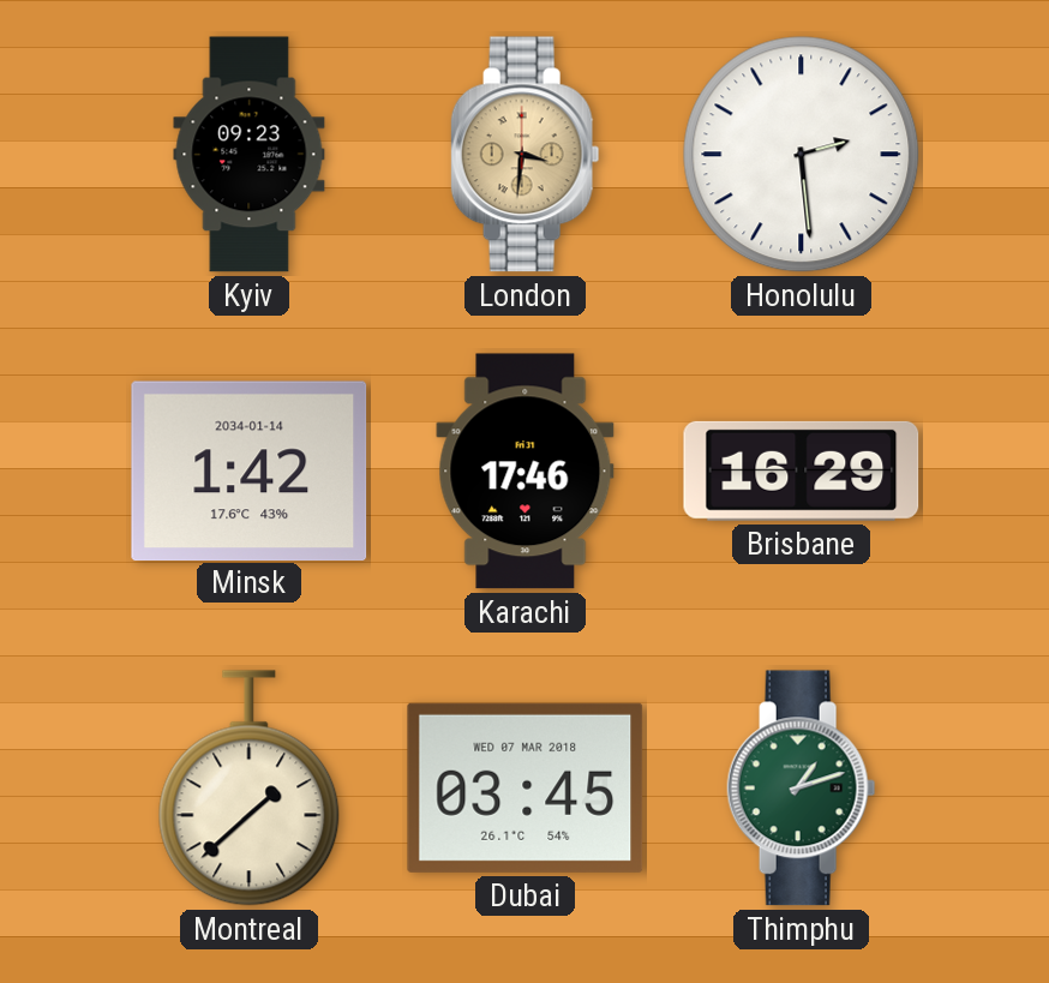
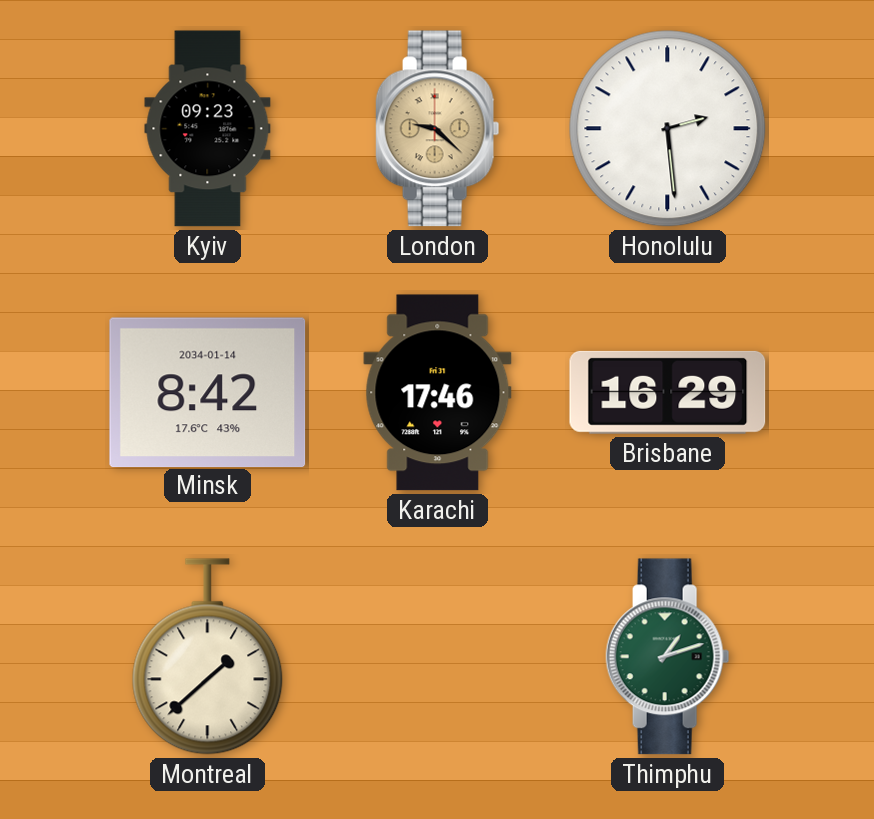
London: 3:31 -> 9:22
Minsk: 1:42 -> 8:42
Dubai: 03:45 -> none
